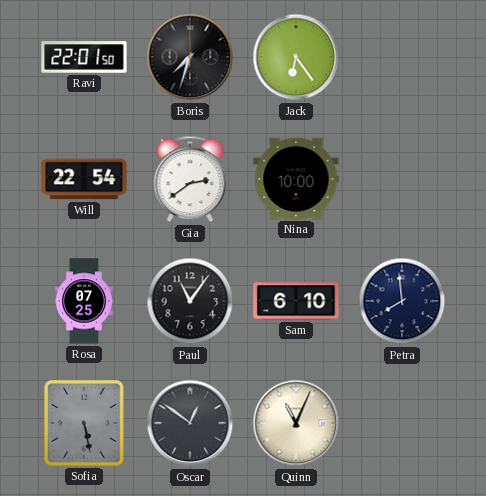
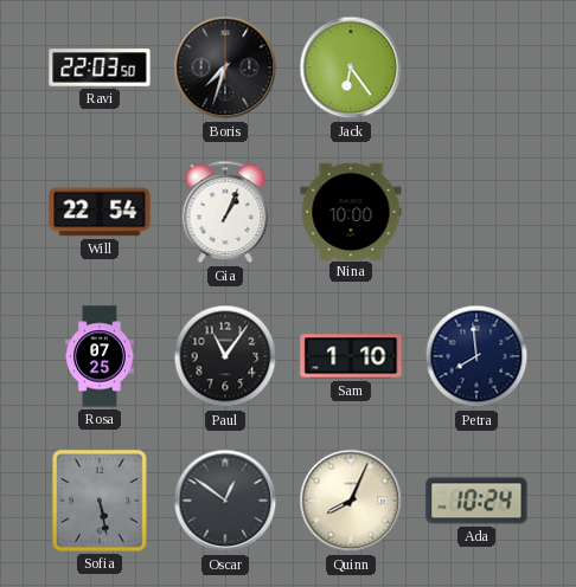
Ravi: 22:01 -> 22:03
Gia: 2:39 -> 1:04
Sam: 6:10 -> 1:10
Quinn: 11:04 -> 8:04
Ada: none -> 10:24
